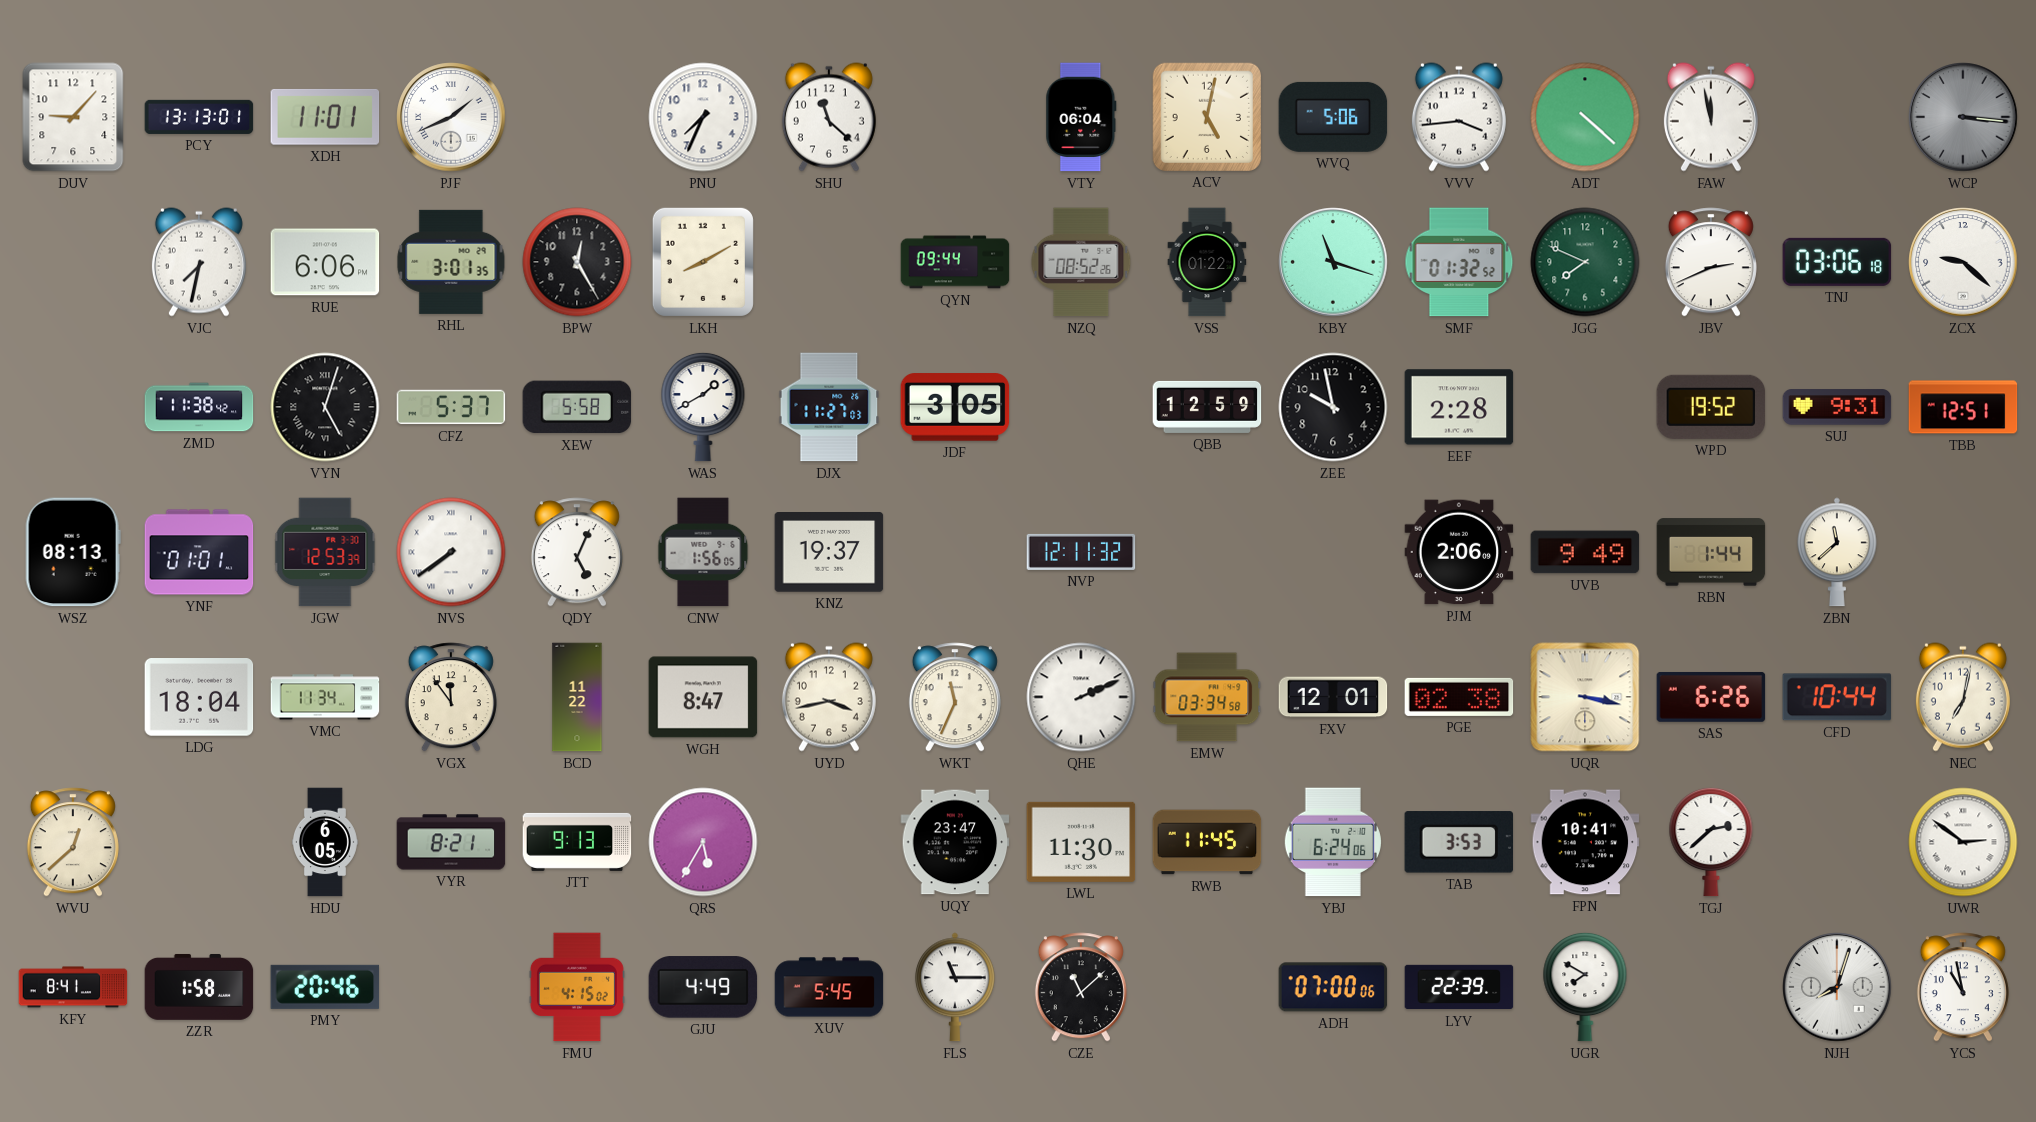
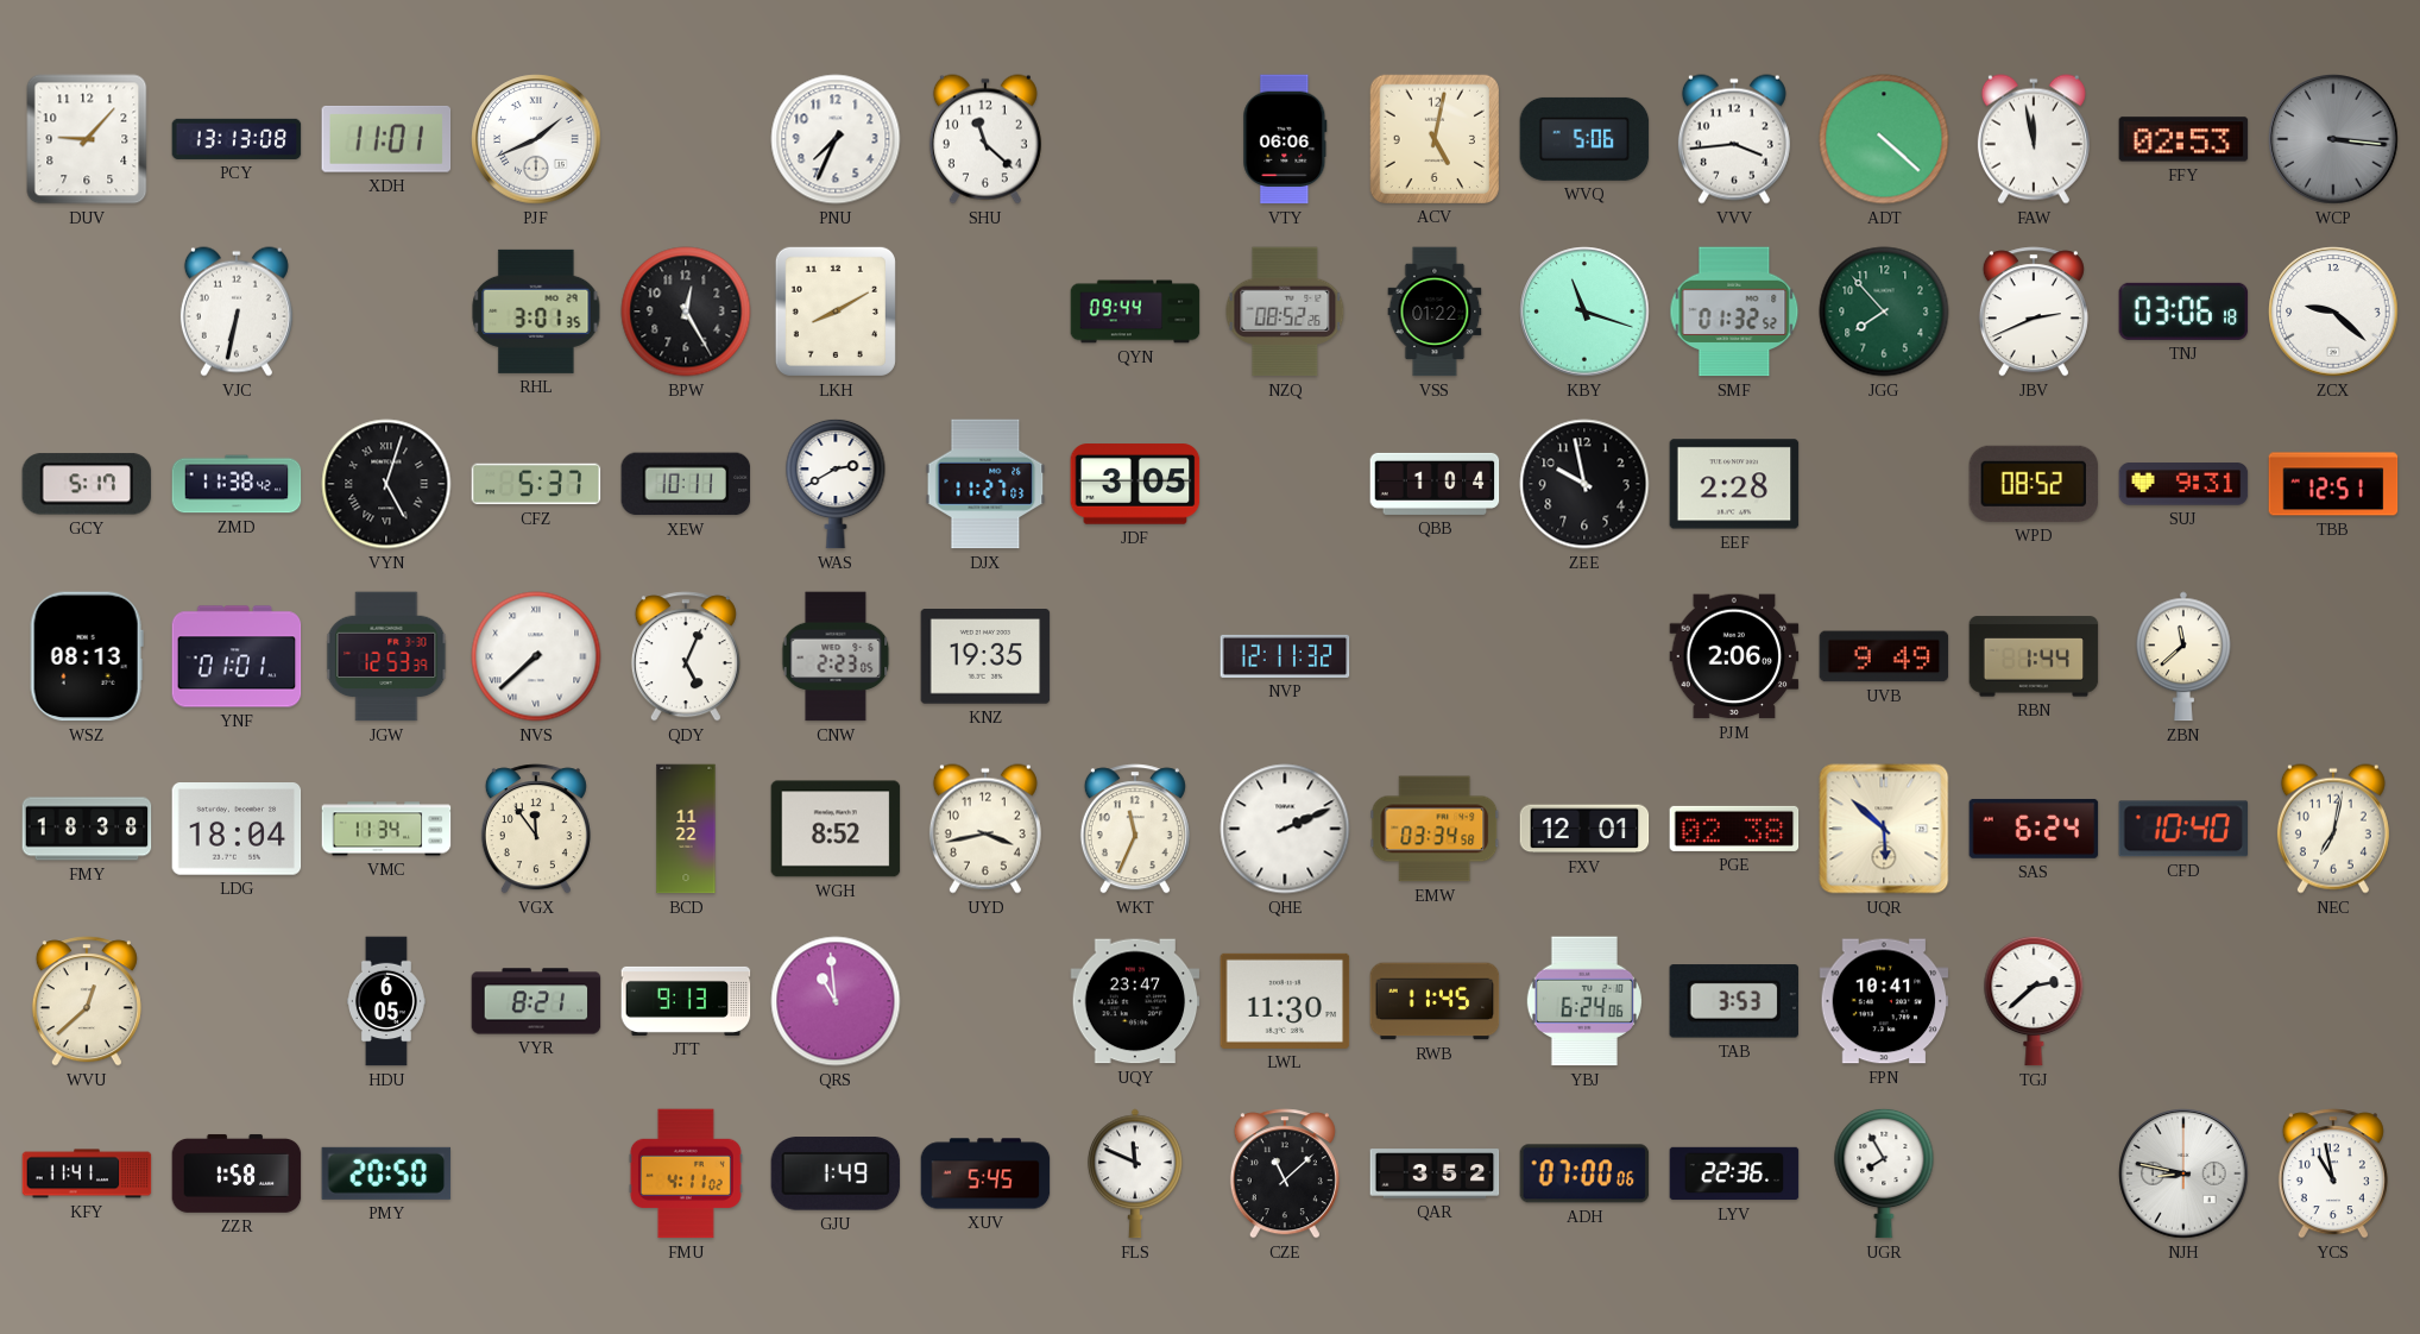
PCY: 13:13:01 -> 13:13:08
VTY: 06:04 -> 06:06
FFY: none -> 02:53
VJC: 7:32 -> 6:32
RUE: 6:06 -> none
JGG: 7:49 -> 7:53
GCY: none -> 5:17
XEW: 5:58 -> 10:11
WAS: 1:40 -> 2:40
QBB: 12:59 -> 1:04
WPD: 19:52 -> 08:52
NVS: 7:39 -> 7:38
CNW: 1:56 -> 2:23
KNZ: 19:37 -> 19:35
FMY: none -> 18:38
WGH: 8:47 -> 8:52
UQR: 3:17 -> 5:52
SAS: 6:26 -> 6:24
CFD: 10:44 -> 10:40
QRS: 5:35 -> 10:59
UWR: 2:51 -> none
KFY: 8:41 -> 11:41
PMY: 20:46 -> 20:50
FMU: 4:15 -> 4:11
GJU: 4:49 -> 1:49
FLS: 11:15 -> 11:49
QAR: none -> 3:52
LYV: 22:39 -> 22:36
UGR: 7:50 -> 7:55
NJH: 8:03 -> 8:47
